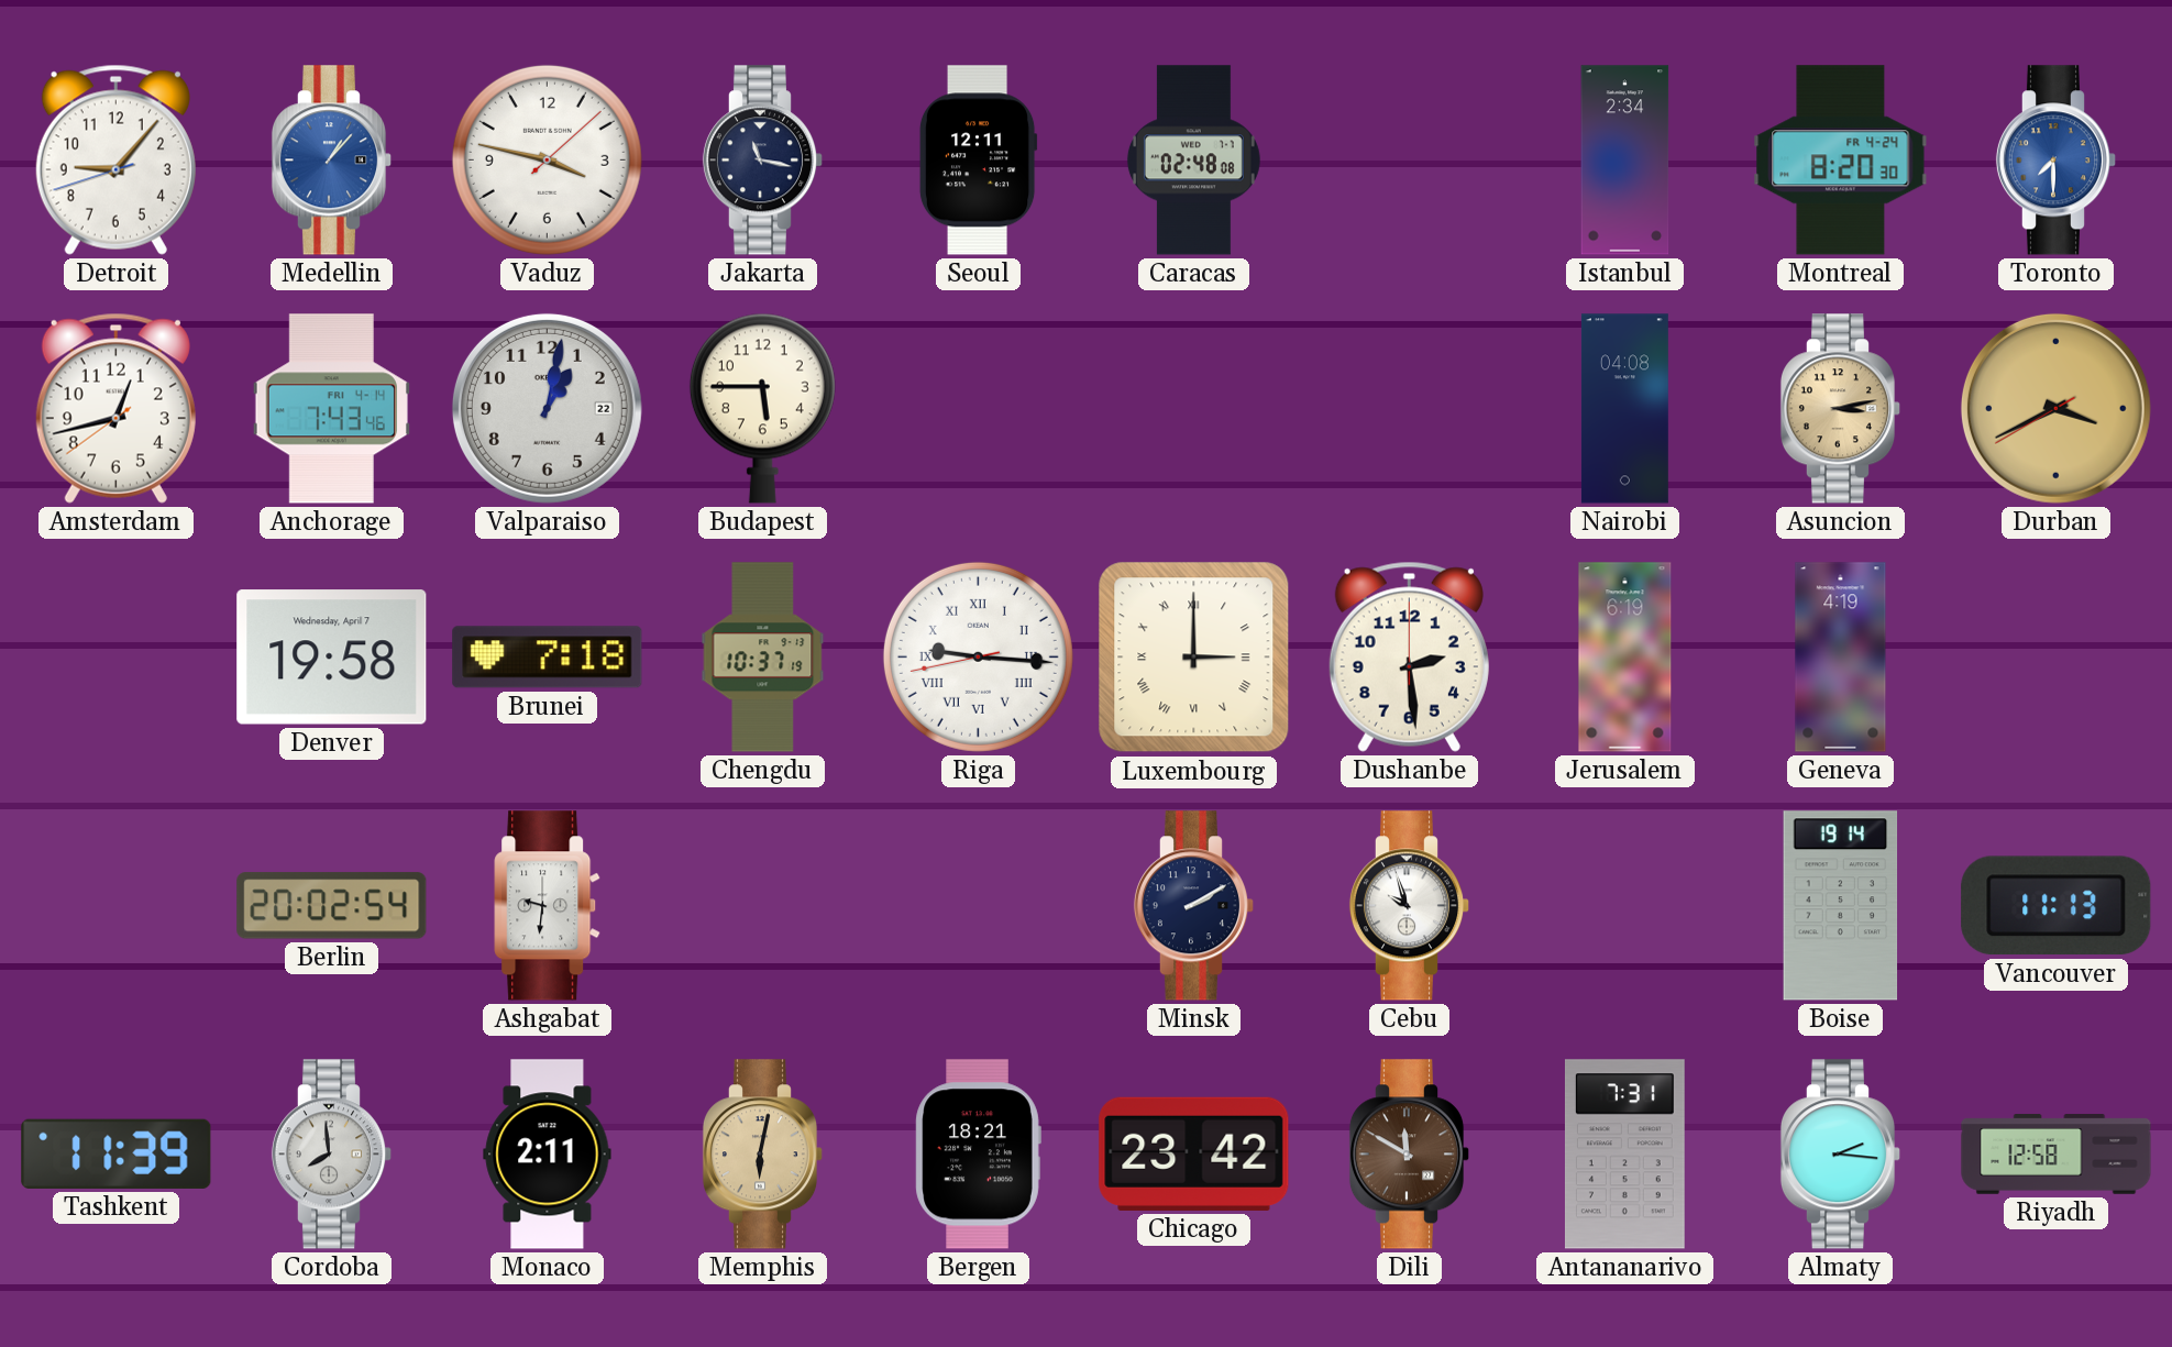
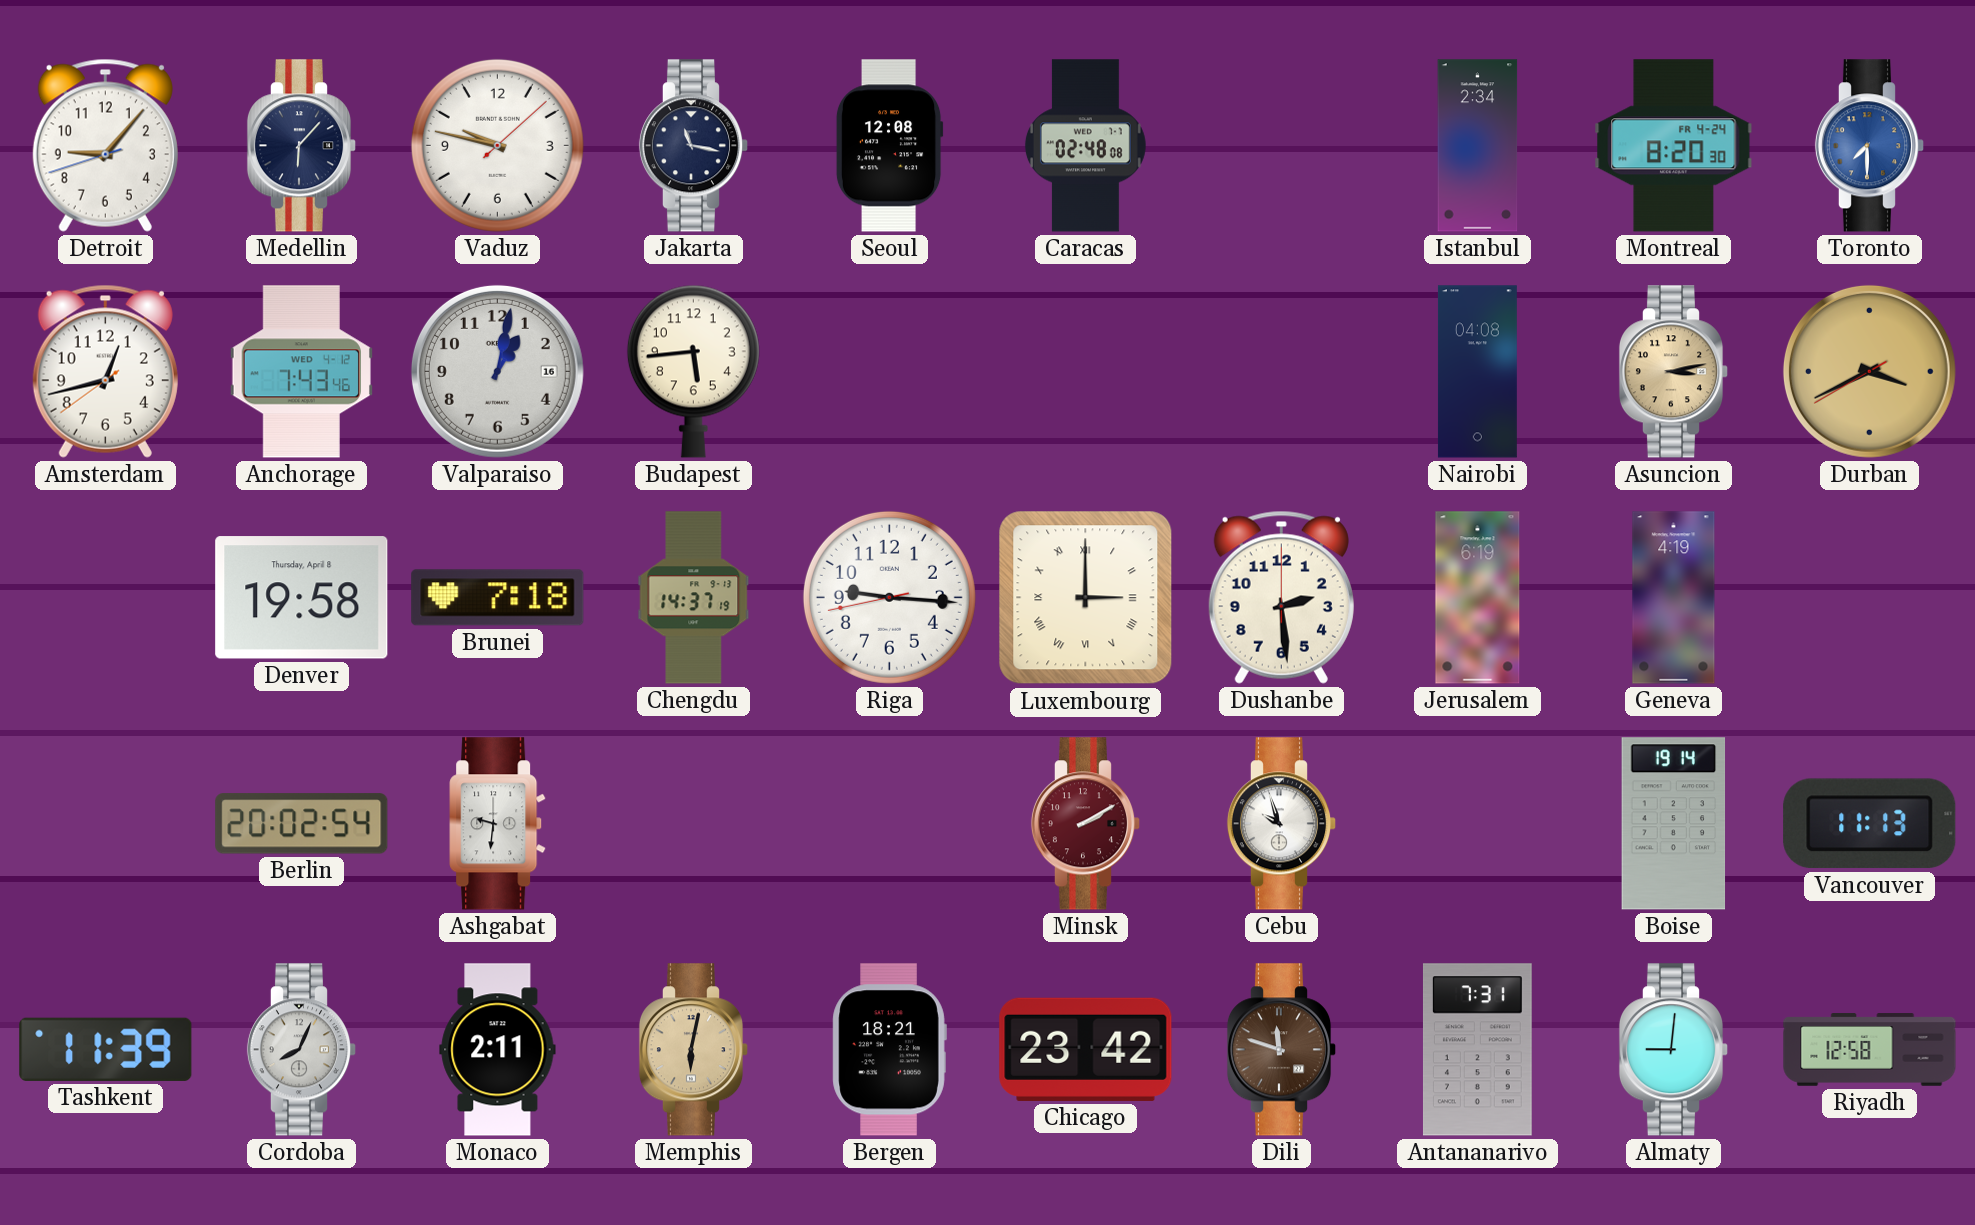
Medellin: 1:07 -> 6:07
Medellin dial: blue -> navy
Vaduz: 3:47 -> 9:47
Seoul: 12:11 -> 12:08
Anchorage date: FRI 4-14 -> WED 4-12
Valparaiso date: 22 -> 16
Budapest: 5:45 -> 5:44
Denver date: Wednesday, April 7 -> Thursday, April 8
Chengdu: 10:37 -> 14:37
Riga numerals: Roman -> Arabic
Minsk dial: navy -> burgundy
Cordoba: 7:59 -> 8:04
Dili: 11:50 -> 11:48
Almaty: 2:16 -> 9:01
